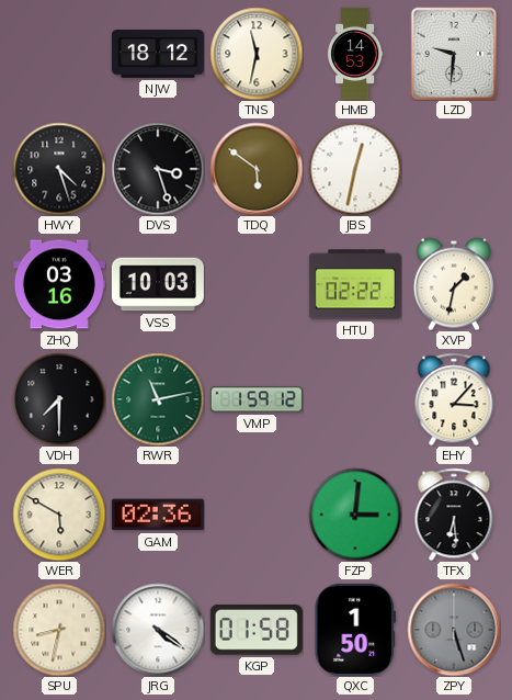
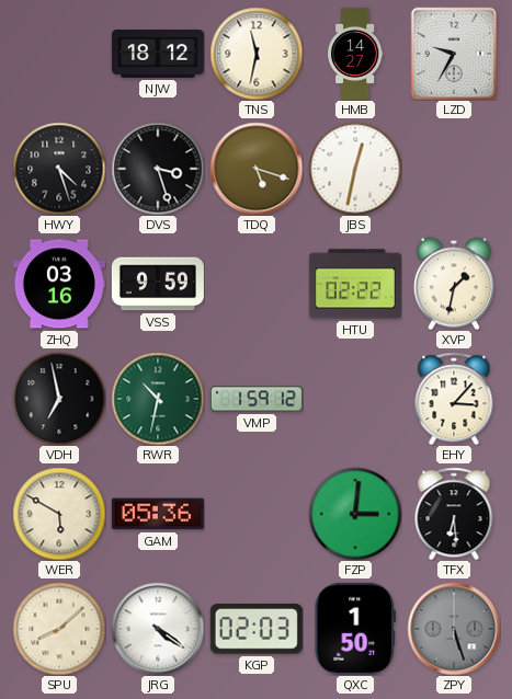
HMB: 14:53 -> 14:27
LZD: 9:31 -> 9:35
TDQ: 5:51 -> 5:18
VSS: 10:03 -> 9:59
VDH: 7:30 -> 6:58
RWR: 11:13 -> 10:32
GAM: 02:36 -> 05:36
SPU: 8:32 -> 8:08
KGP: 01:58 -> 02:03
